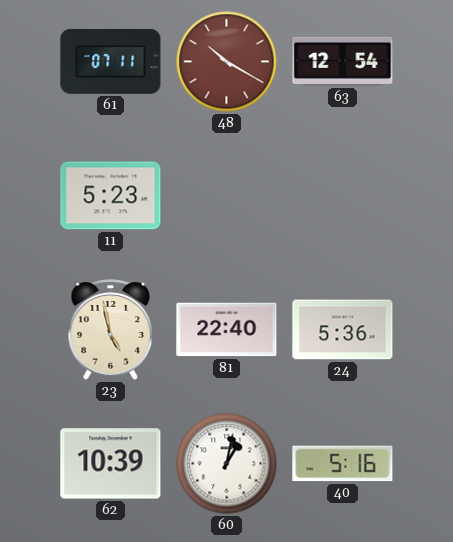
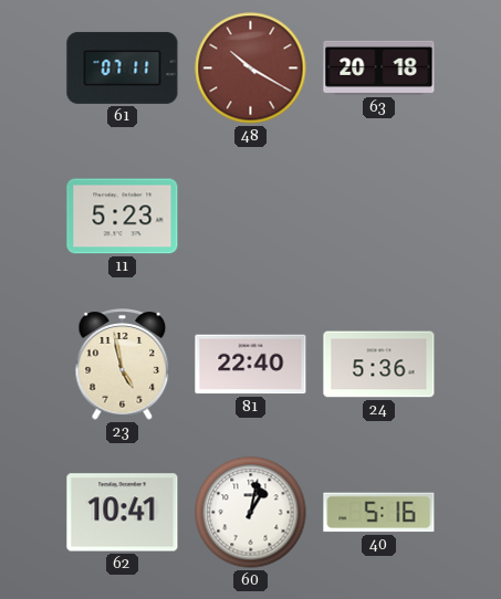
63: 12:54 -> 20:18
62: 10:39 -> 10:41
